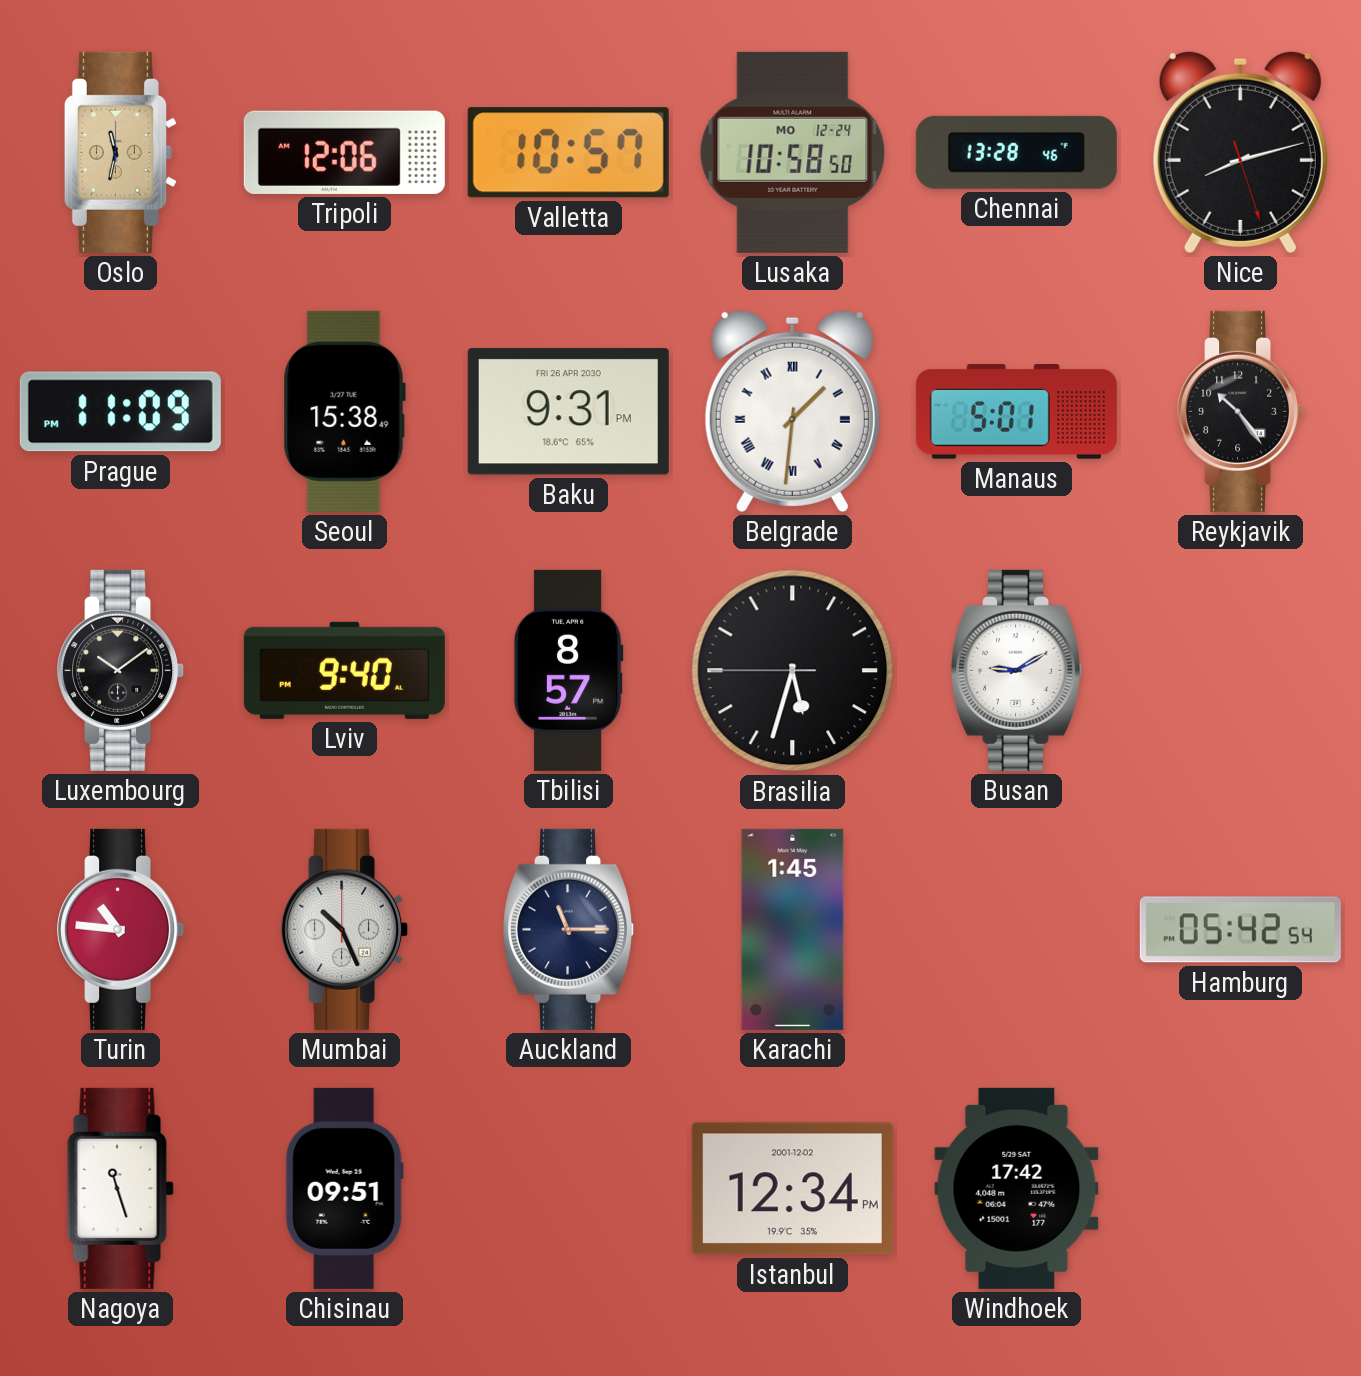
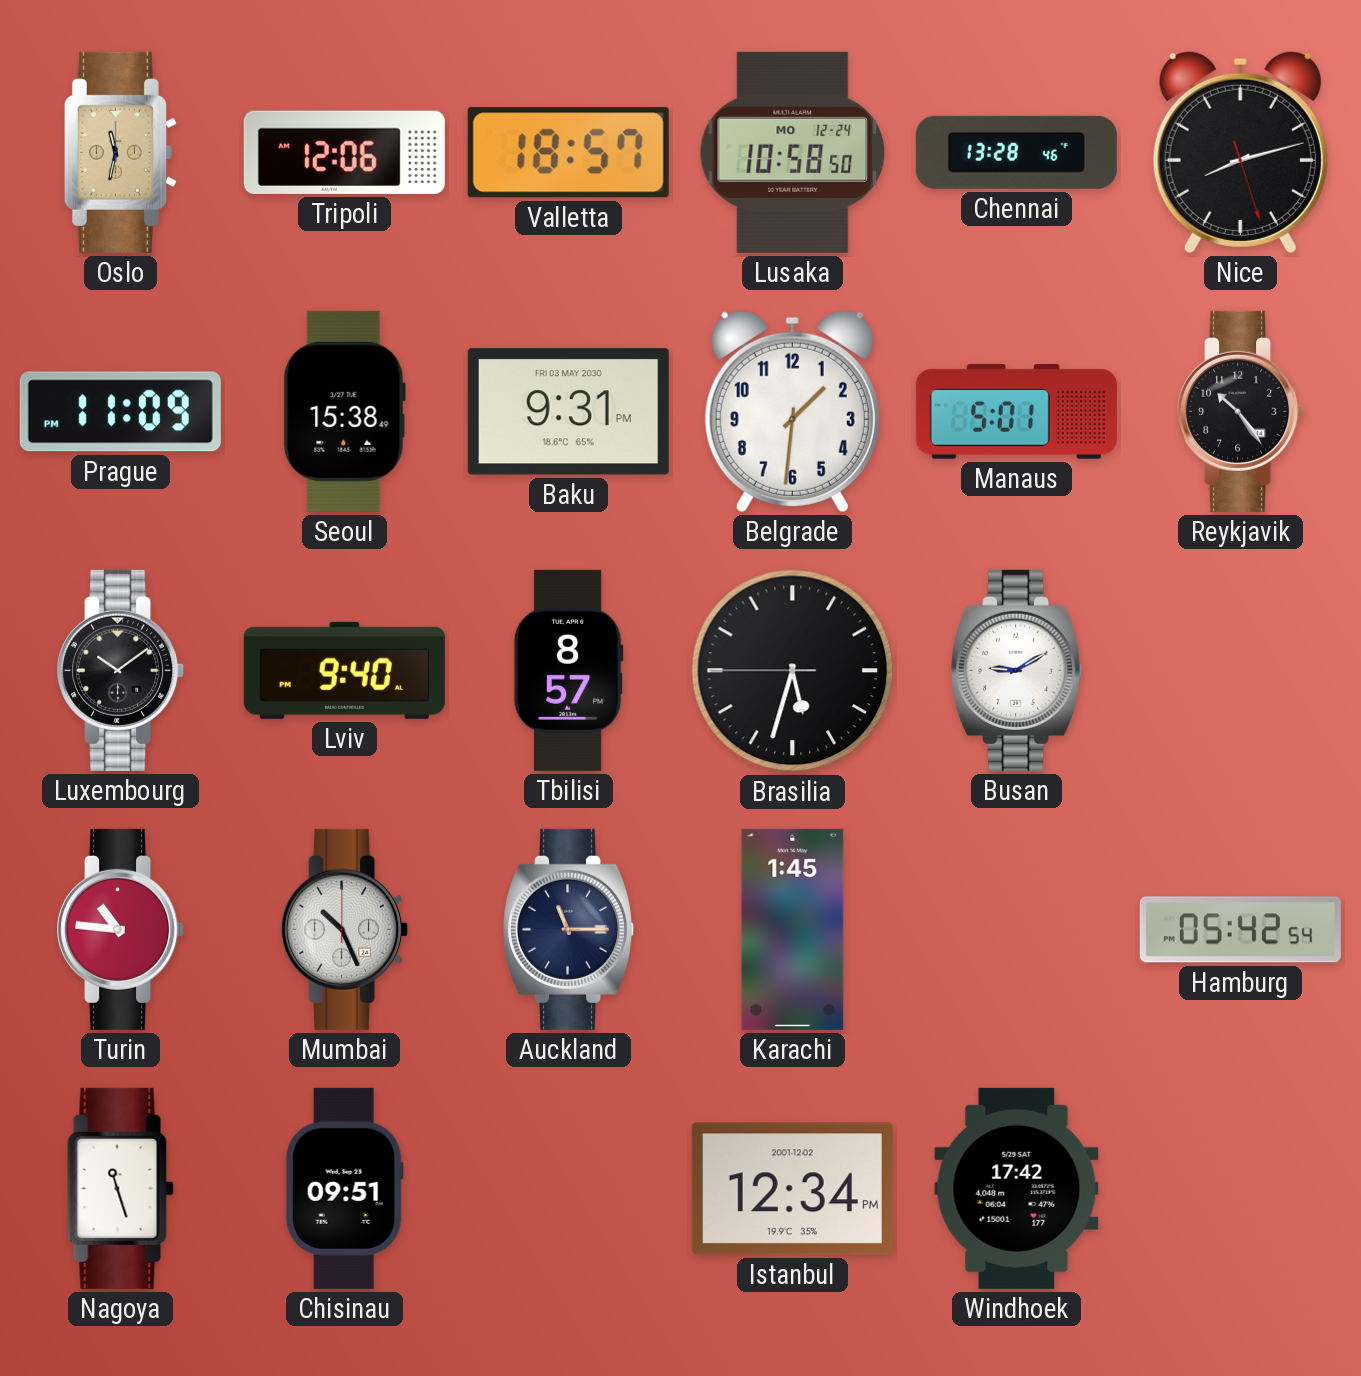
Valletta: 10:57 -> 18:57
Baku date: FRI 26 APR 2030 -> FRI 03 MAY 2030
Belgrade numerals: Roman -> Arabic
